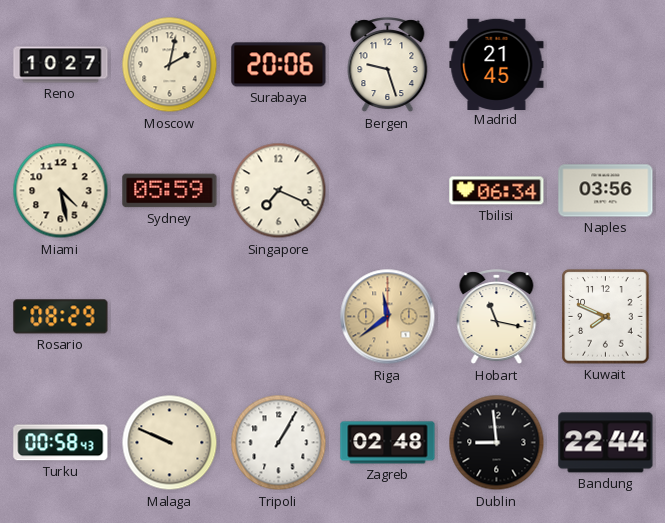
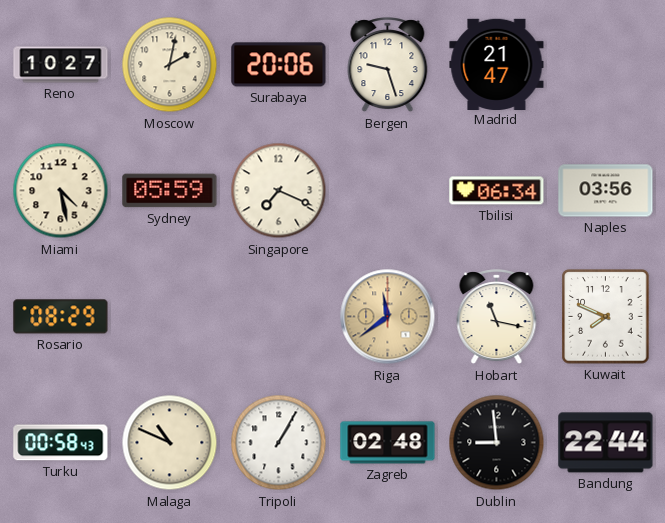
Madrid: 21:45 -> 21:47
Malaga: 9:49 -> 10:49
